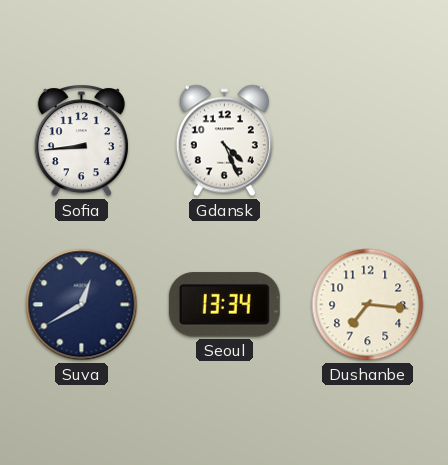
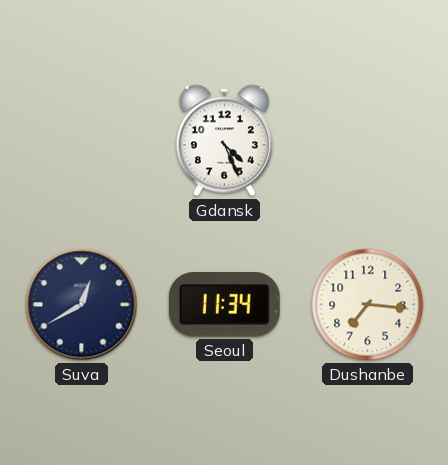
Sofia: 8:44 -> none
Seoul: 13:34 -> 11:34
